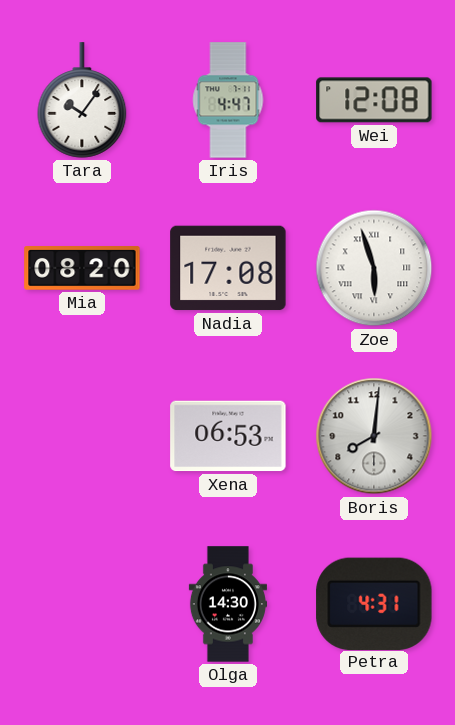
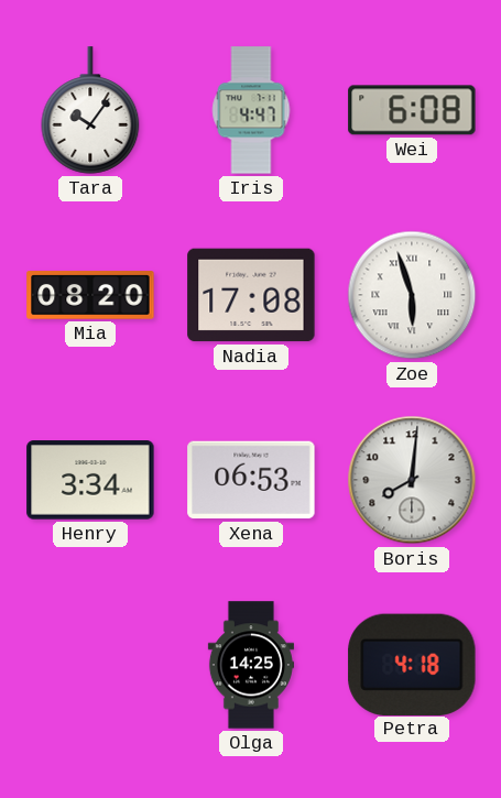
Wei: 12:08 -> 6:08
Henry: none -> 3:34
Olga: 14:30 -> 14:25
Petra: 4:31 -> 4:18
